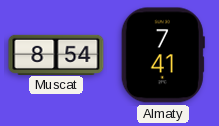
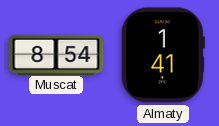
Almaty: 7:41 -> 1:41
